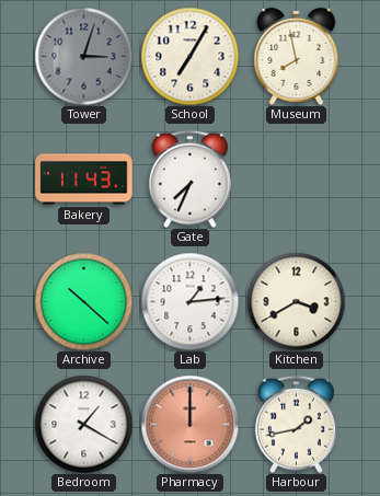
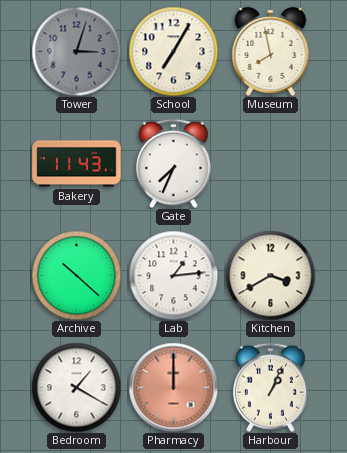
Harbour: 1:43 -> 1:04
